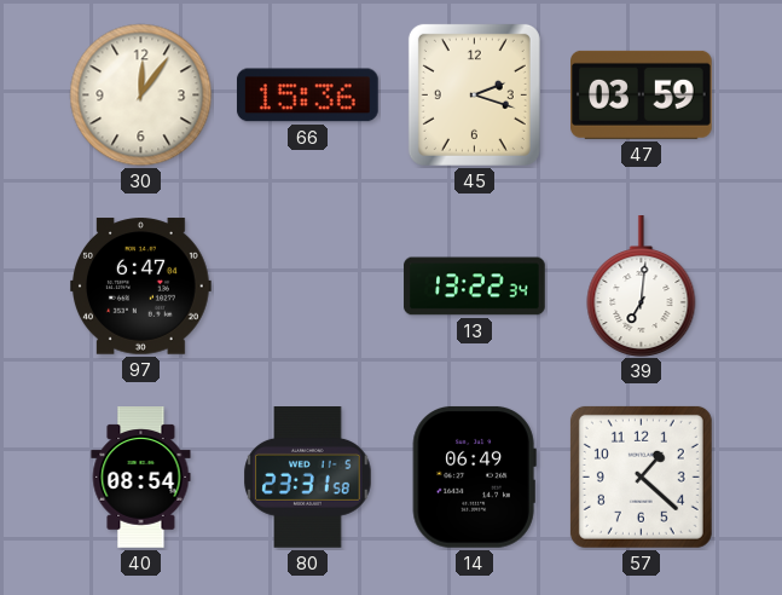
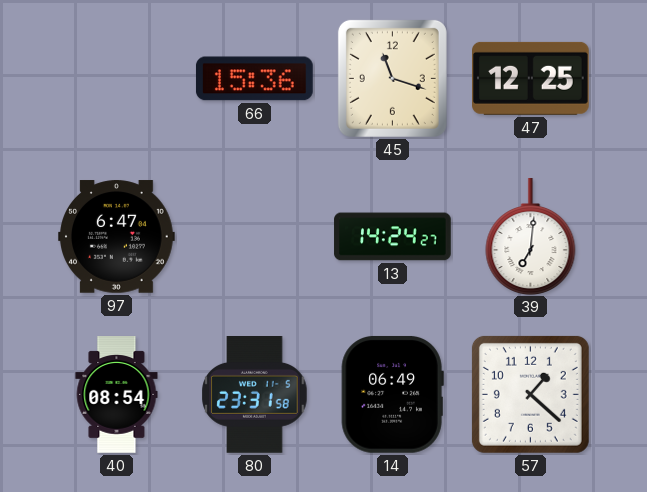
30: 12:06 -> none
45: 2:18 -> 11:18
47: 03:59 -> 12:25
13: 13:22 -> 14:24
